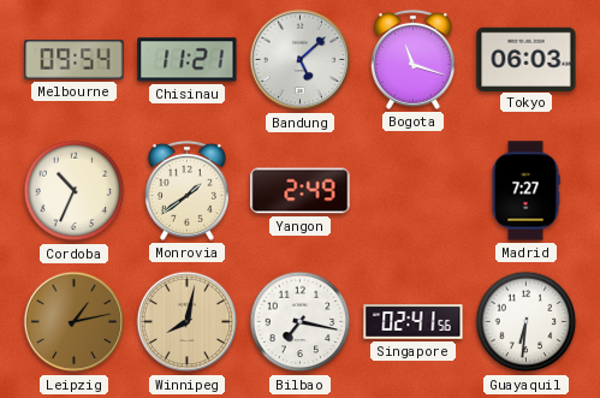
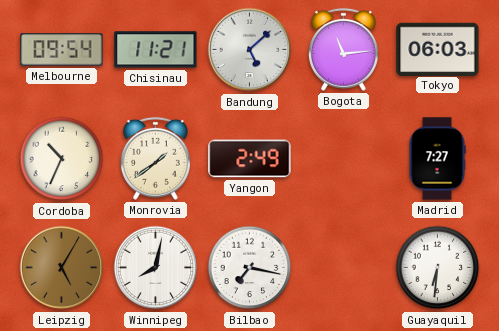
Bogota: 11:18 -> 11:14
Leipzig: 1:13 -> 5:05
Winnipeg dial: champagne -> white
Singapore: 02:41 -> none
